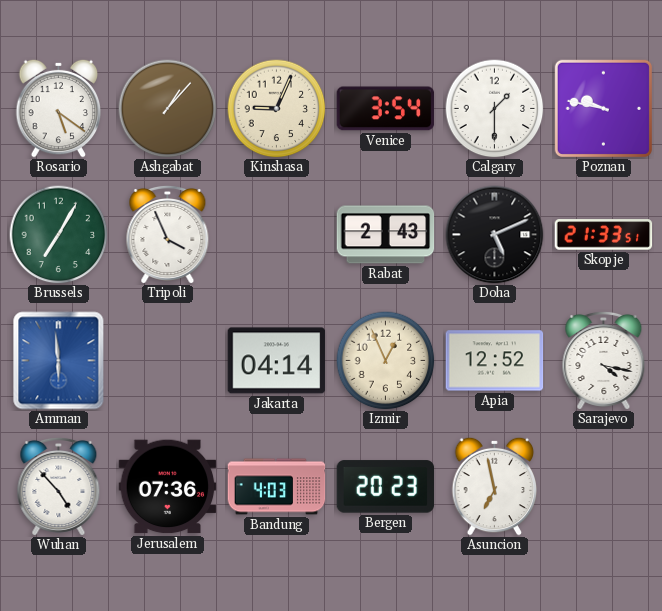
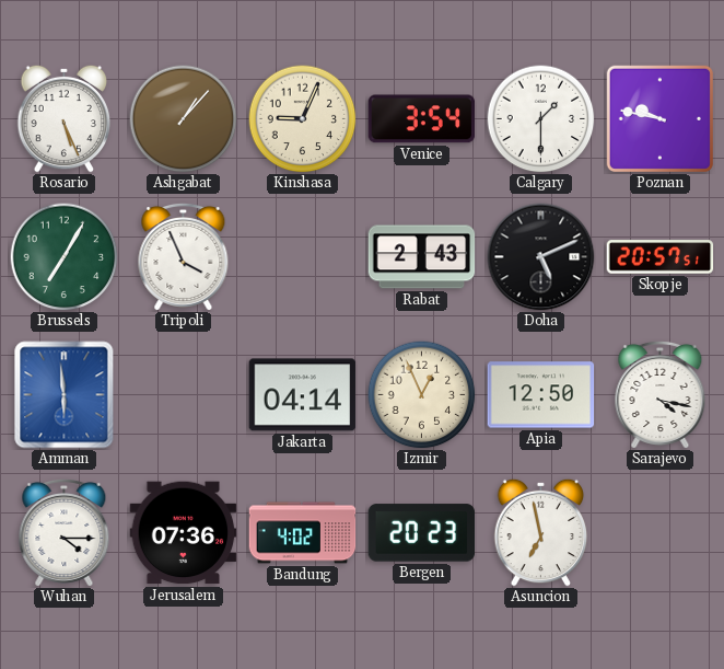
Rosario: 5:21 -> 5:26
Skopje: 21:33 -> 20:57
Apia: 12:52 -> 12:50
Wuhan: 4:53 -> 4:15
Bandung: 4:03 -> 4:02
